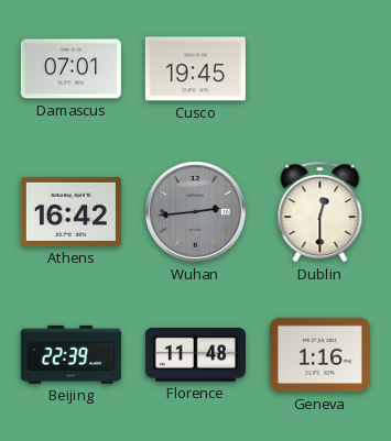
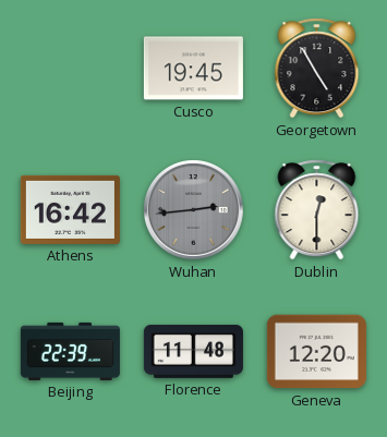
Damascus: 07:01 -> none
Georgetown: none -> 4:55
Geneva: 1:16 -> 12:20
